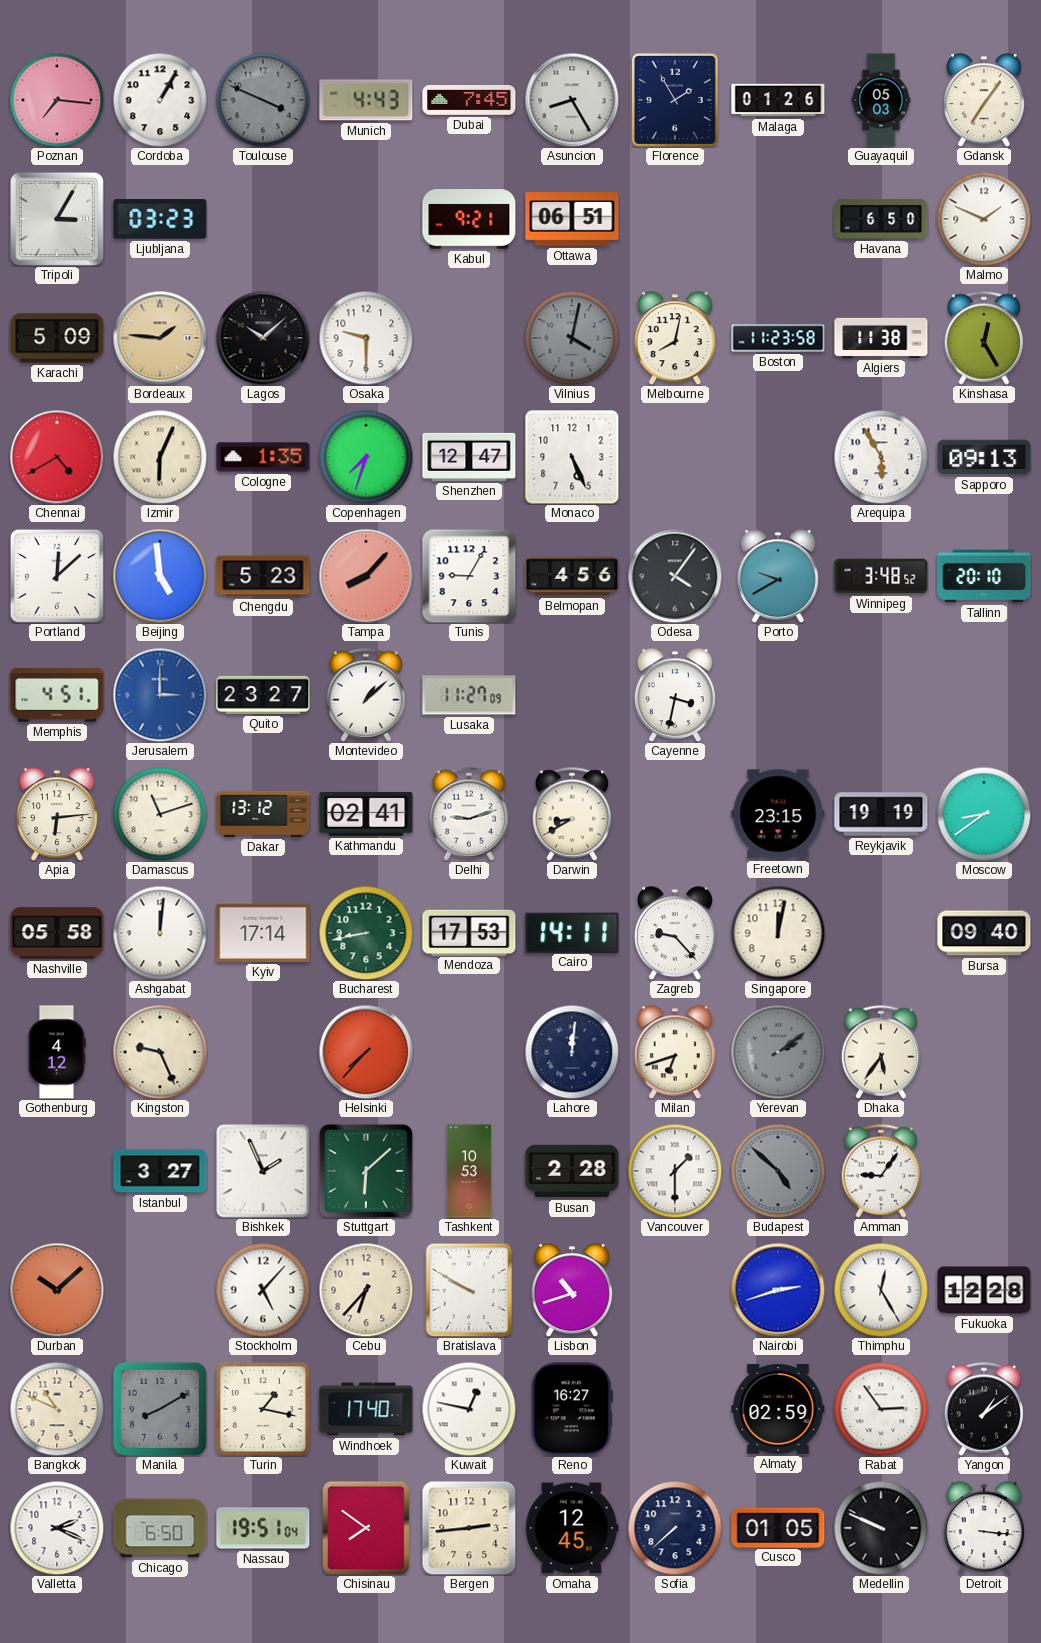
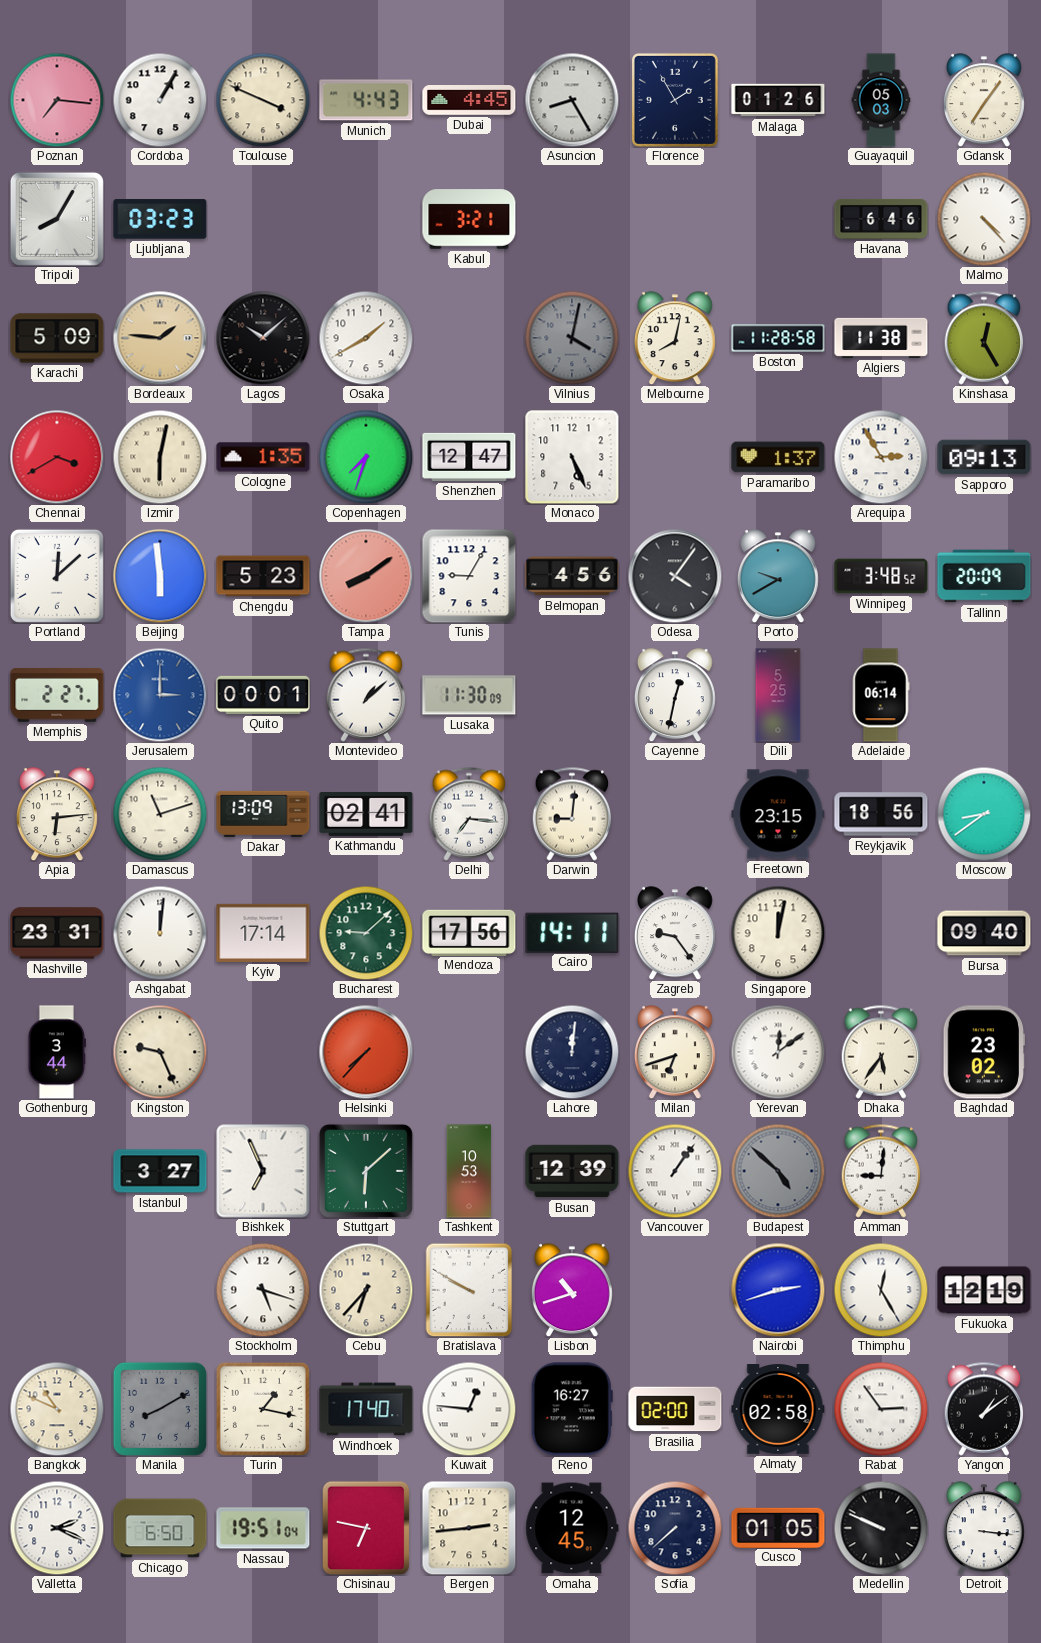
Toulouse dial: grey -> cream
Dubai: 7:45 -> 4:45
Tripoli: 3:05 -> 8:05
Kabul: 9:21 -> 3:21
Ottawa: 06:51 -> none
Havana: 6:50 -> 6:46
Malmo: 1:49 -> 4:23
Osaka: 9:30 -> 1:40
Boston: 11:23 -> 11:28
Chennai: 4:40 -> 3:40
Izmir: 6:04 -> 6:02
Paramaribo: none -> 1:37
Arequipa: 5:55 -> 2:55
Beijing: 4:59 -> 5:59
Tampa: 8:07 -> 8:09
Tallinn: 20:10 -> 20:09
Memphis: 4:51 -> 2:27
Quito: 23:27 -> 00:01
Lusaka: 11:27 -> 11:30
Cayenne: 3:32 -> 12:32
Dili: none -> 5:25
Adelaide: none -> 06:14
Dakar: 13:12 -> 13:09
Delhi: 9:12 -> 7:16
Darwin: 8:40 -> 9:01
Reykjavik: 19:19 -> 18:56
Nashville: 05:58 -> 23:31
Bucharest: 8:43 -> 9:08
Mendoza: 17:53 -> 17:56
Zagreb: 9:23 -> 9:24
Gothenburg: 4:12 -> 3:44
Yerevan: 2:09 -> 12:09
Yerevan dial: grey -> white
Baghdad: none -> 23:02
Bishkek: 1:56 -> 6:56
Busan: 2:28 -> 12:39
Vancouver: 1:30 -> 1:06
Amman: 9:06 -> 9:01
Durban: 10:08 -> none
Stockholm: 5:07 -> 5:18
Fukuoka: 12:28 -> 12:19
Kuwait: 12:47 -> 12:46
Brasilia: none -> 02:00
Almaty: 02:59 -> 02:58
Chisinau: 7:51 -> 6:47
